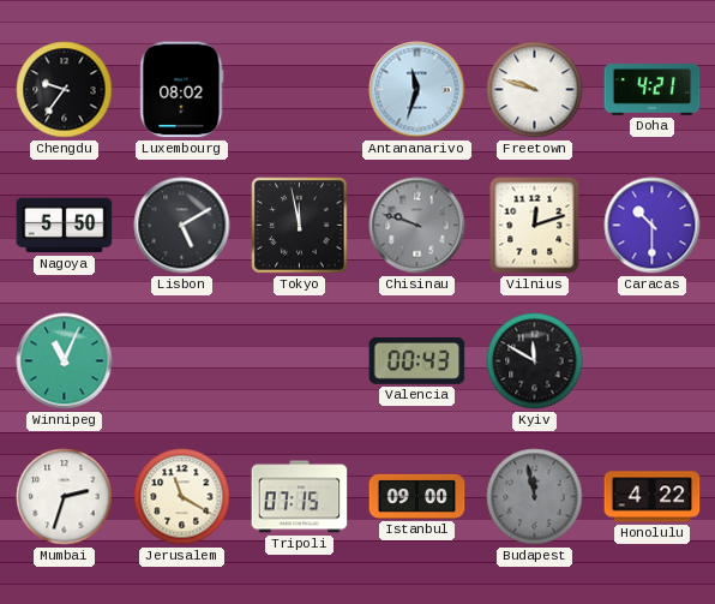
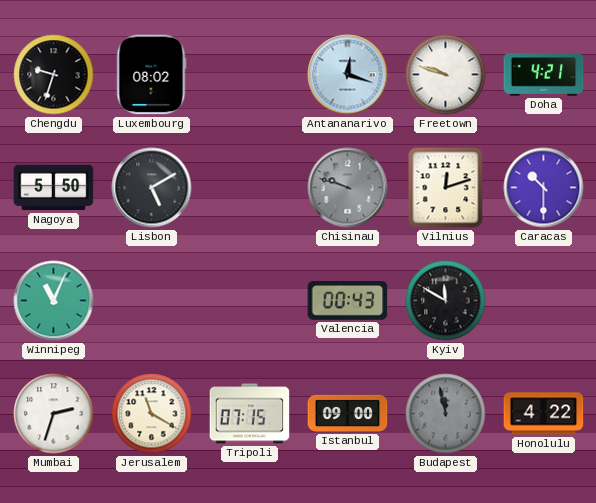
Chengdu: 9:36 -> 9:33
Antananarivo: 11:33 -> 12:18
Tokyo: 11:58 -> none
